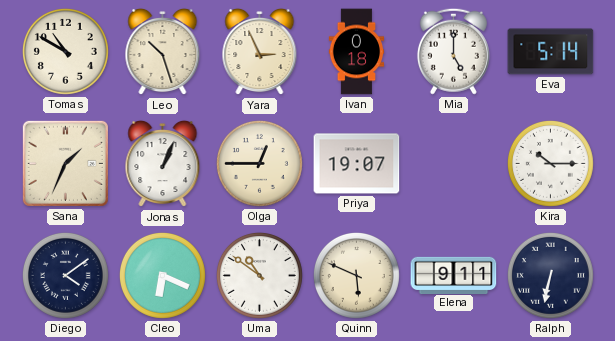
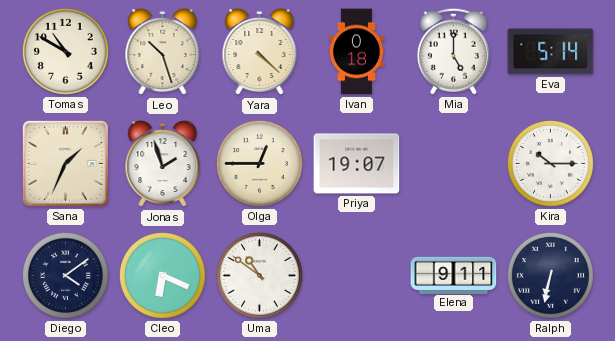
Yara: 2:56 -> 4:22
Jonas: 1:04 -> 1:57
Quinn: 5:49 -> none
